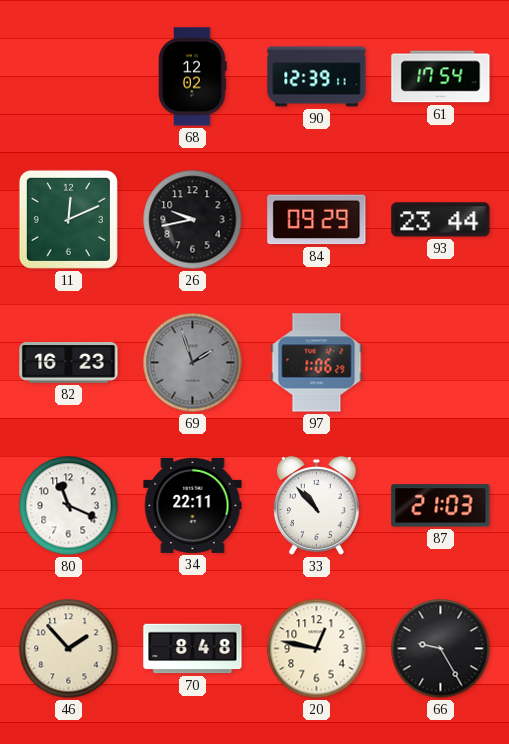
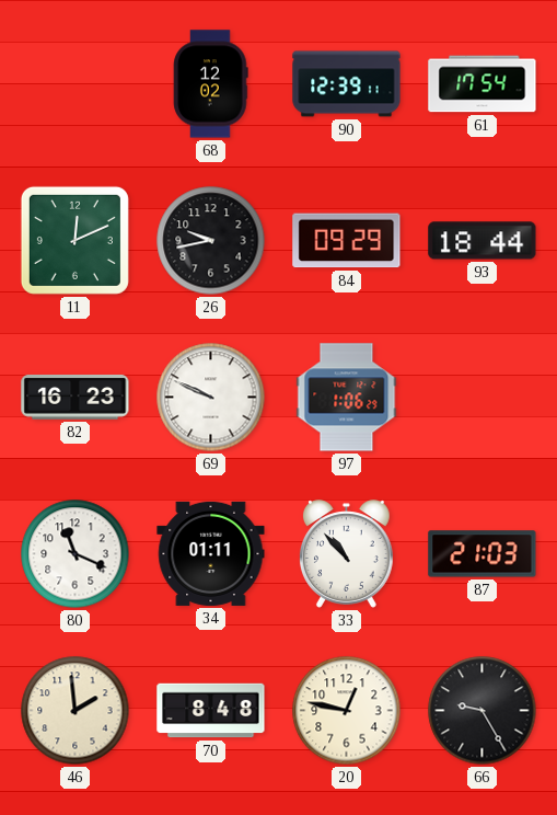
93: 23:44 -> 18:44
69: 1:57 -> 9:49
69 dial: grey -> white
34: 22:11 -> 01:11
46: 1:53 -> 1:59
